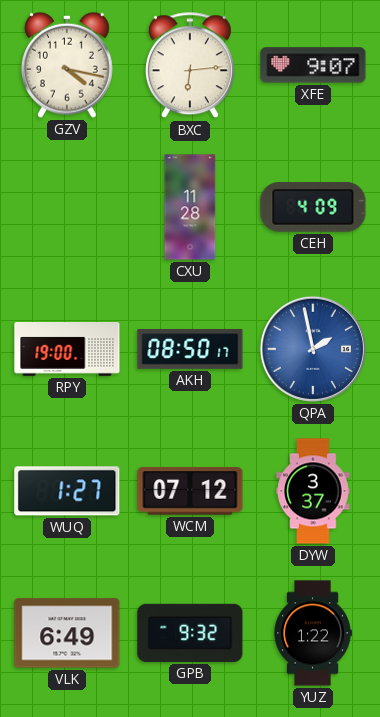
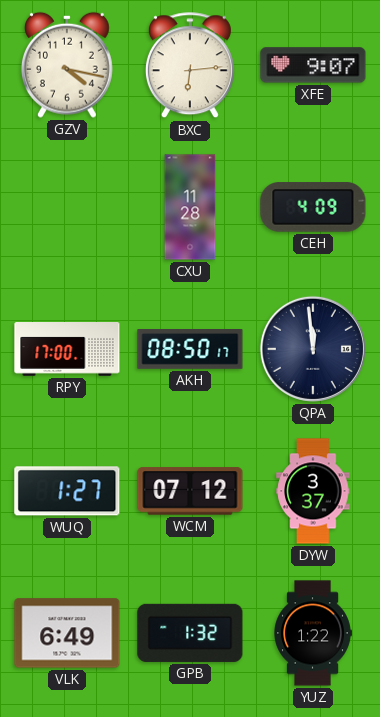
RPY: 19:00 -> 17:00
QPA: 1:58 -> 11:59
QPA dial: blue -> navy
GPB: 9:32 -> 1:32
